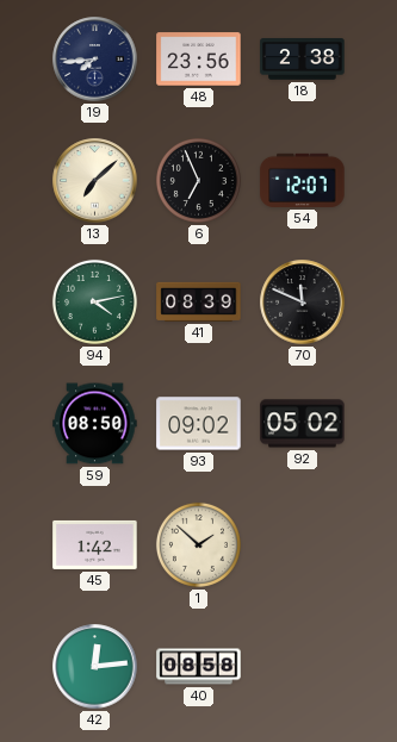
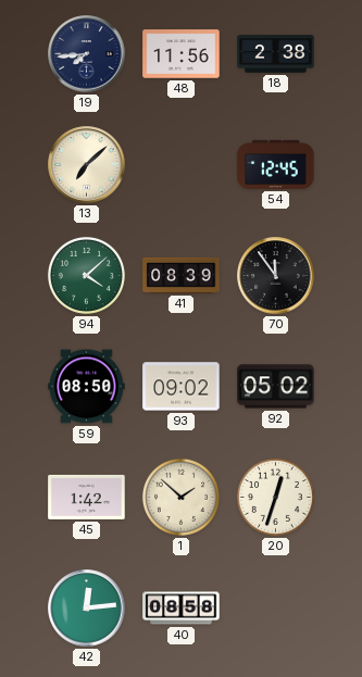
48: 23:56 -> 11:56
6: 6:56 -> none
54: 12:07 -> 12:45
94: 4:13 -> 4:08
70: 11:49 -> 11:54
20: none -> 12:33
